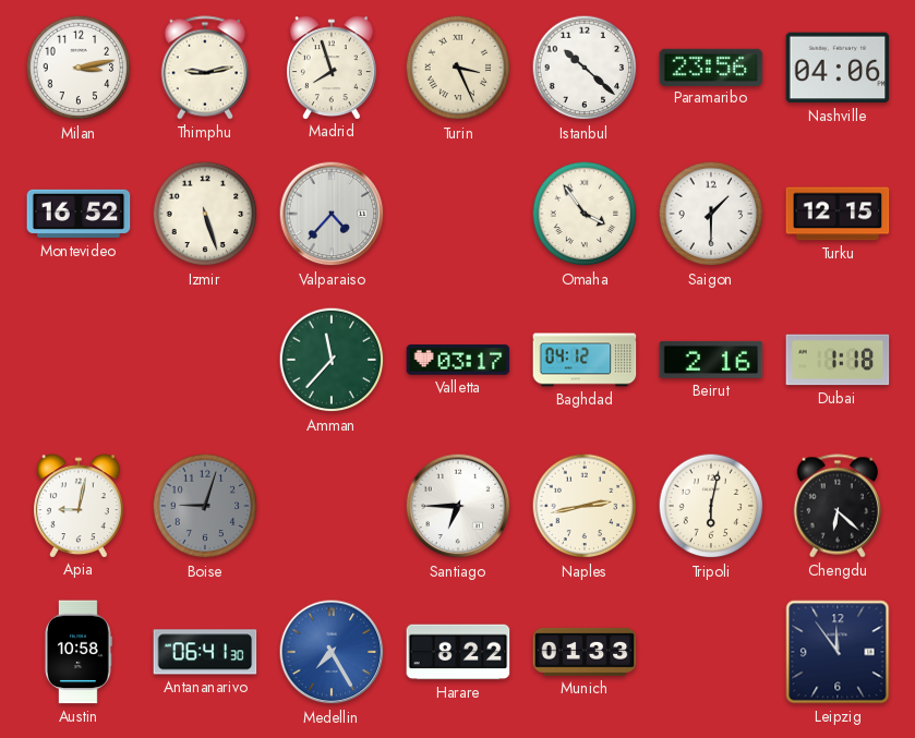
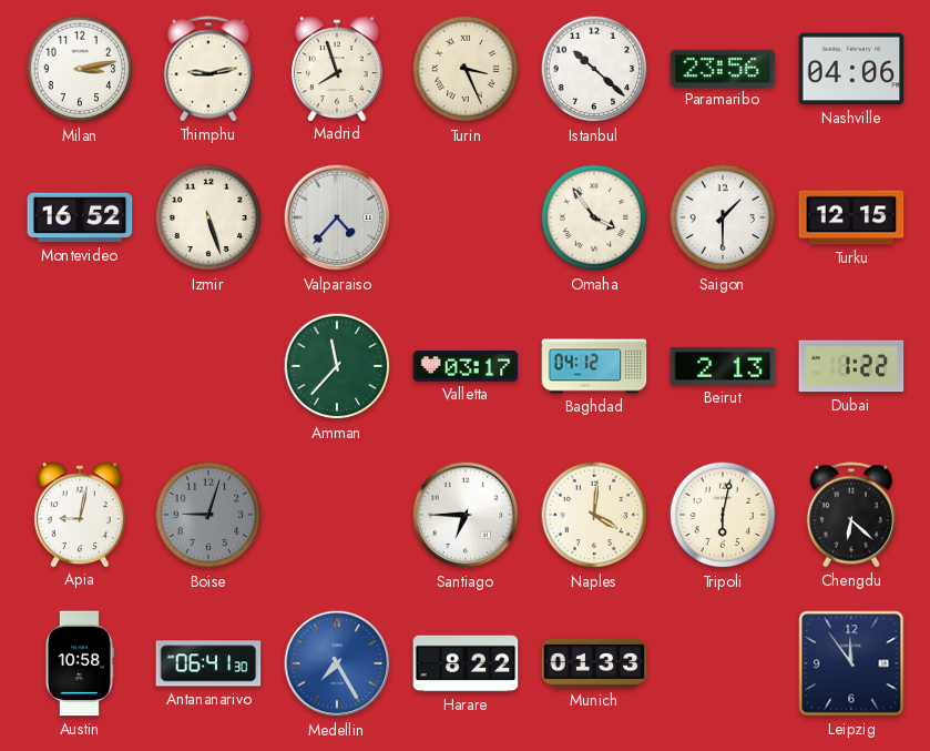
Beirut: 2:16 -> 2:13
Dubai: 1:18 -> 1:22
Naples: 2:43 -> 4:01
